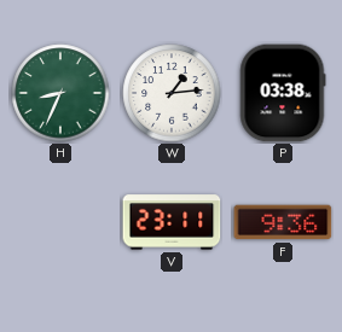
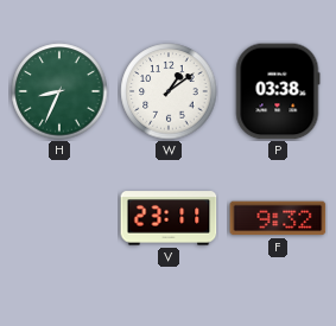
W: 1:14 -> 1:09
F: 9:36 -> 9:32
